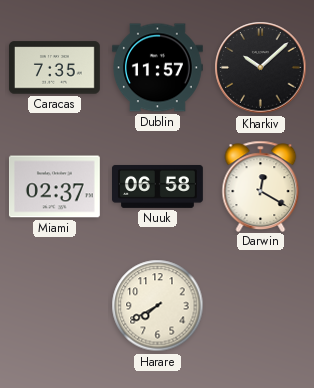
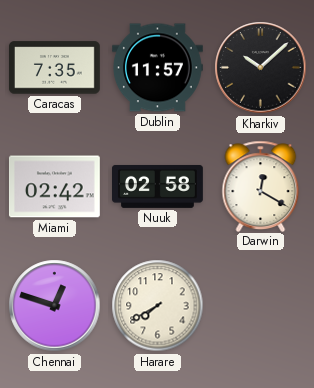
Miami: 02:37 -> 02:42
Nuuk: 06:58 -> 02:58
Chennai: none -> 12:48
